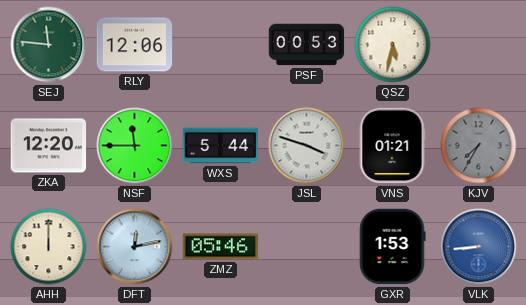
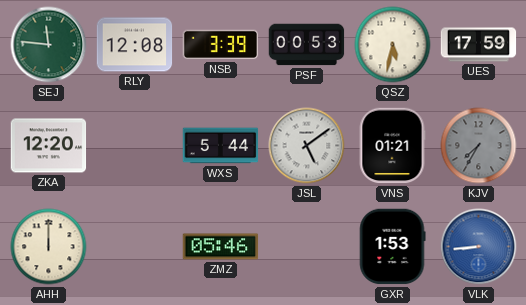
RLY: 12:06 -> 12:08
NSB: none -> 3:39
UES: none -> 17:59
NSF: 11:45 -> none
JSL: 3:48 -> 5:09
DFT: 12:13 -> none
